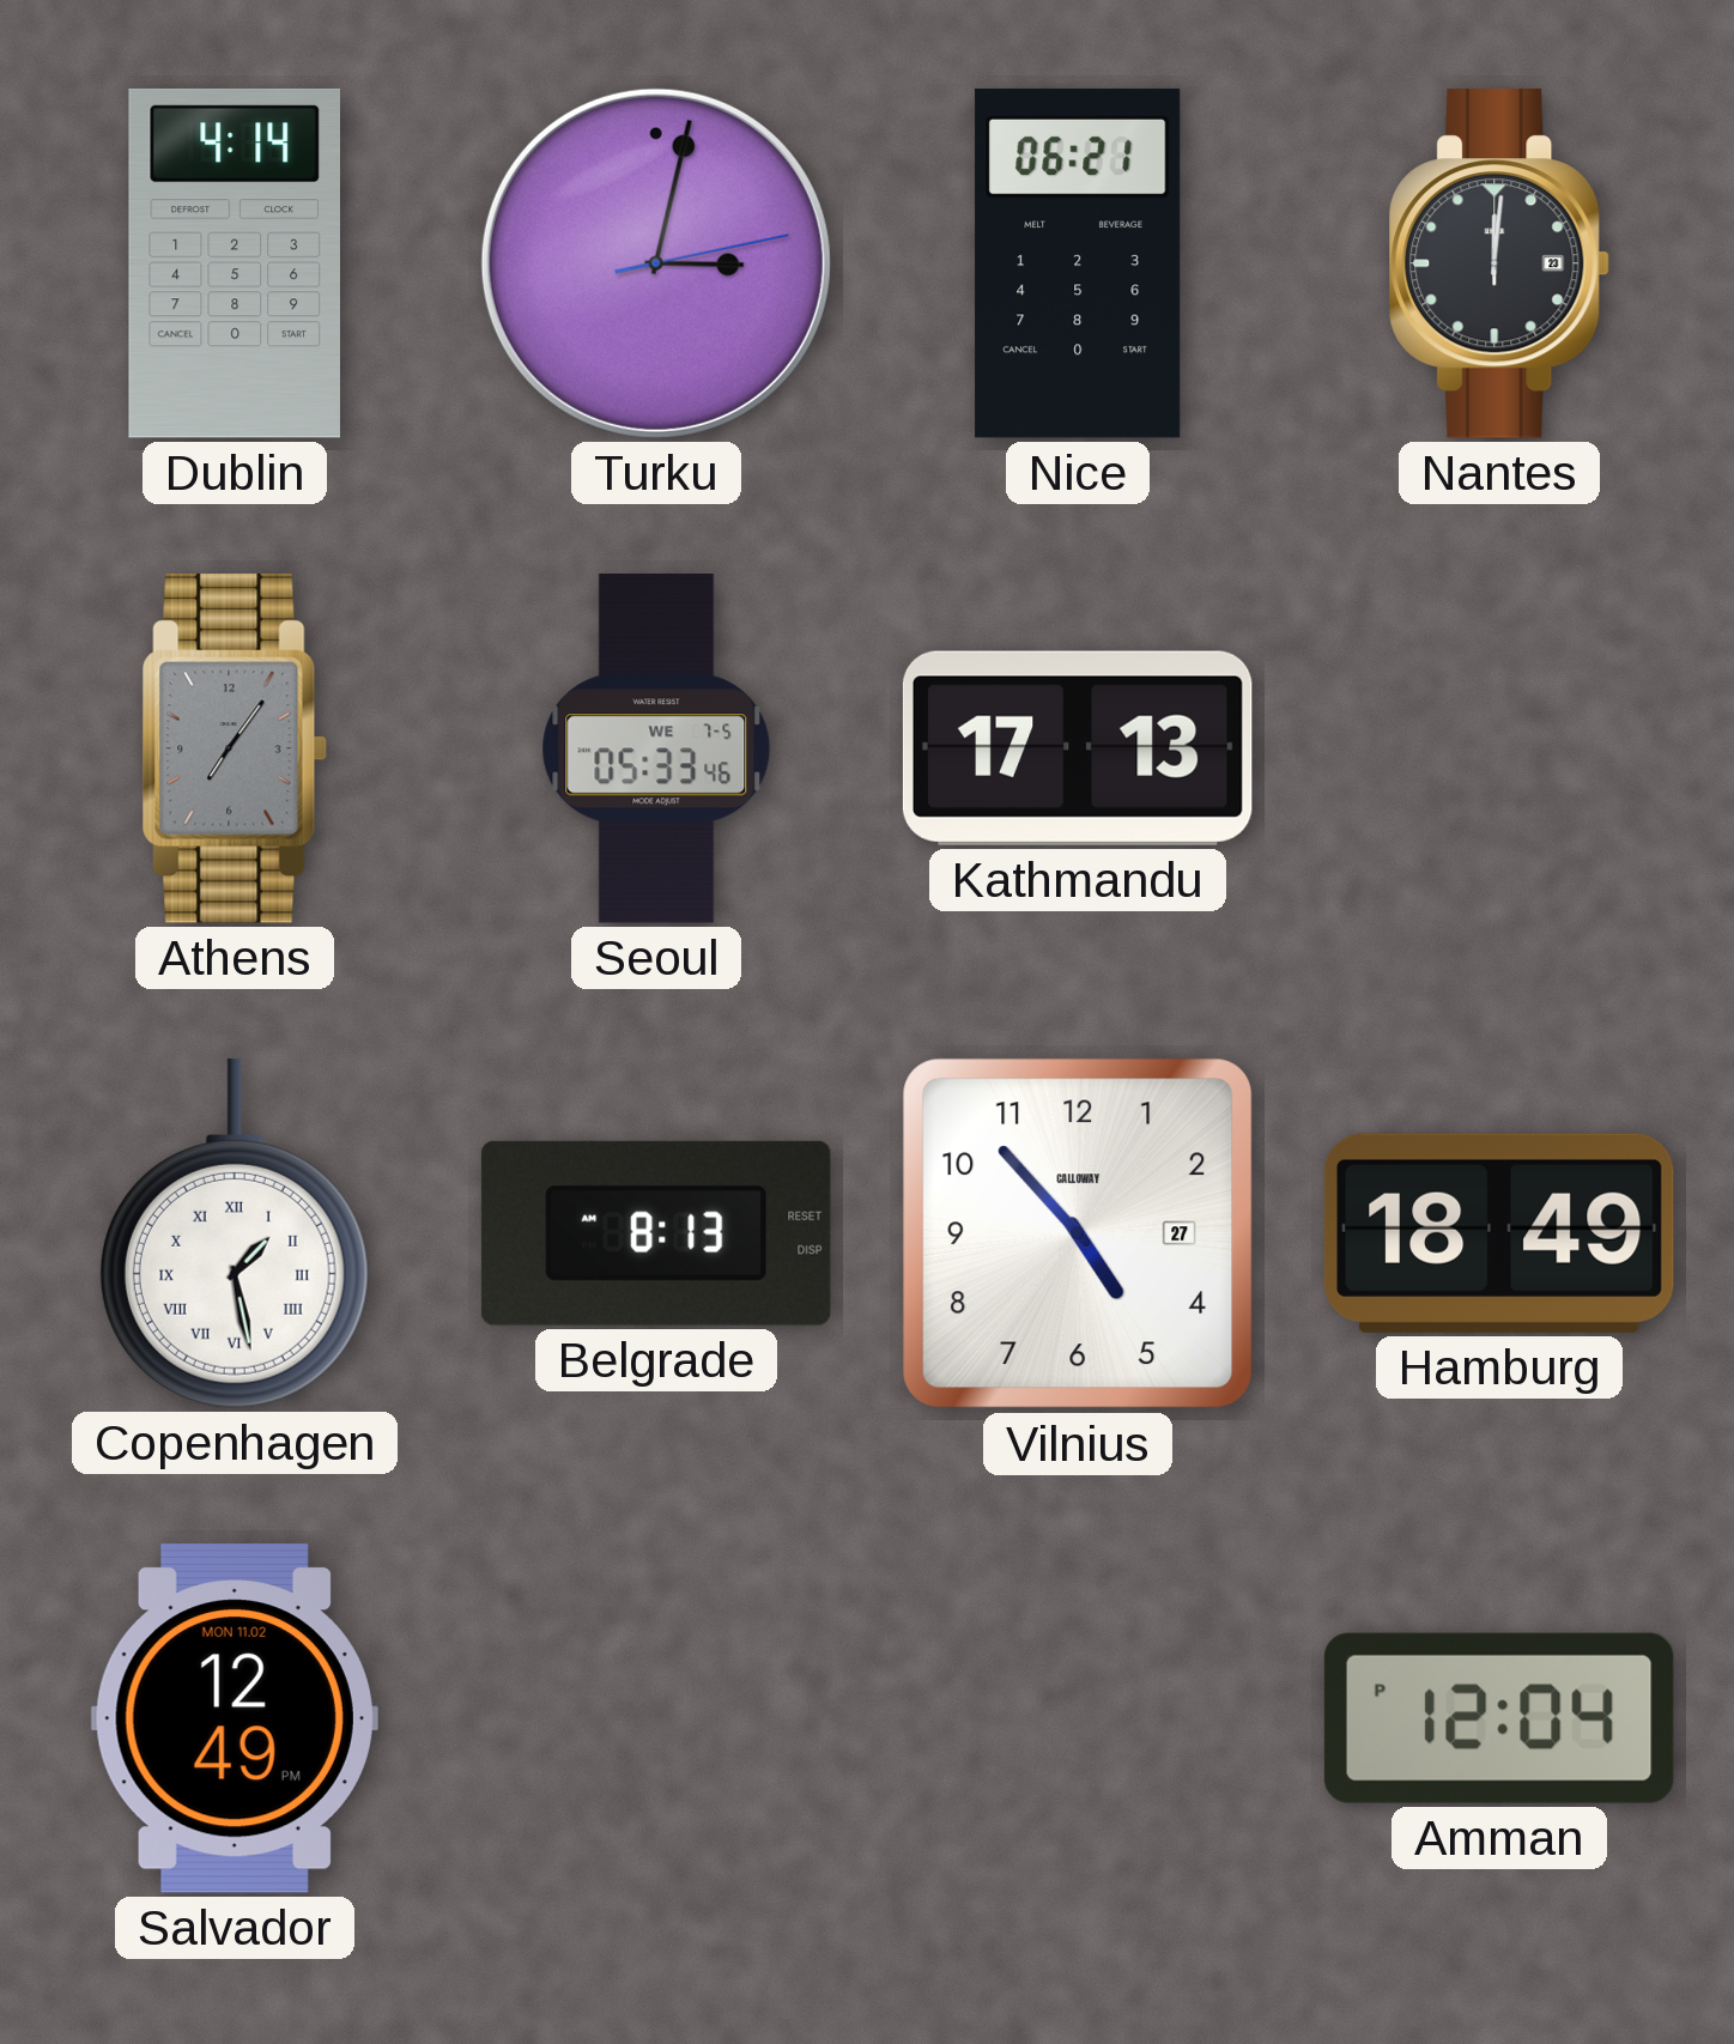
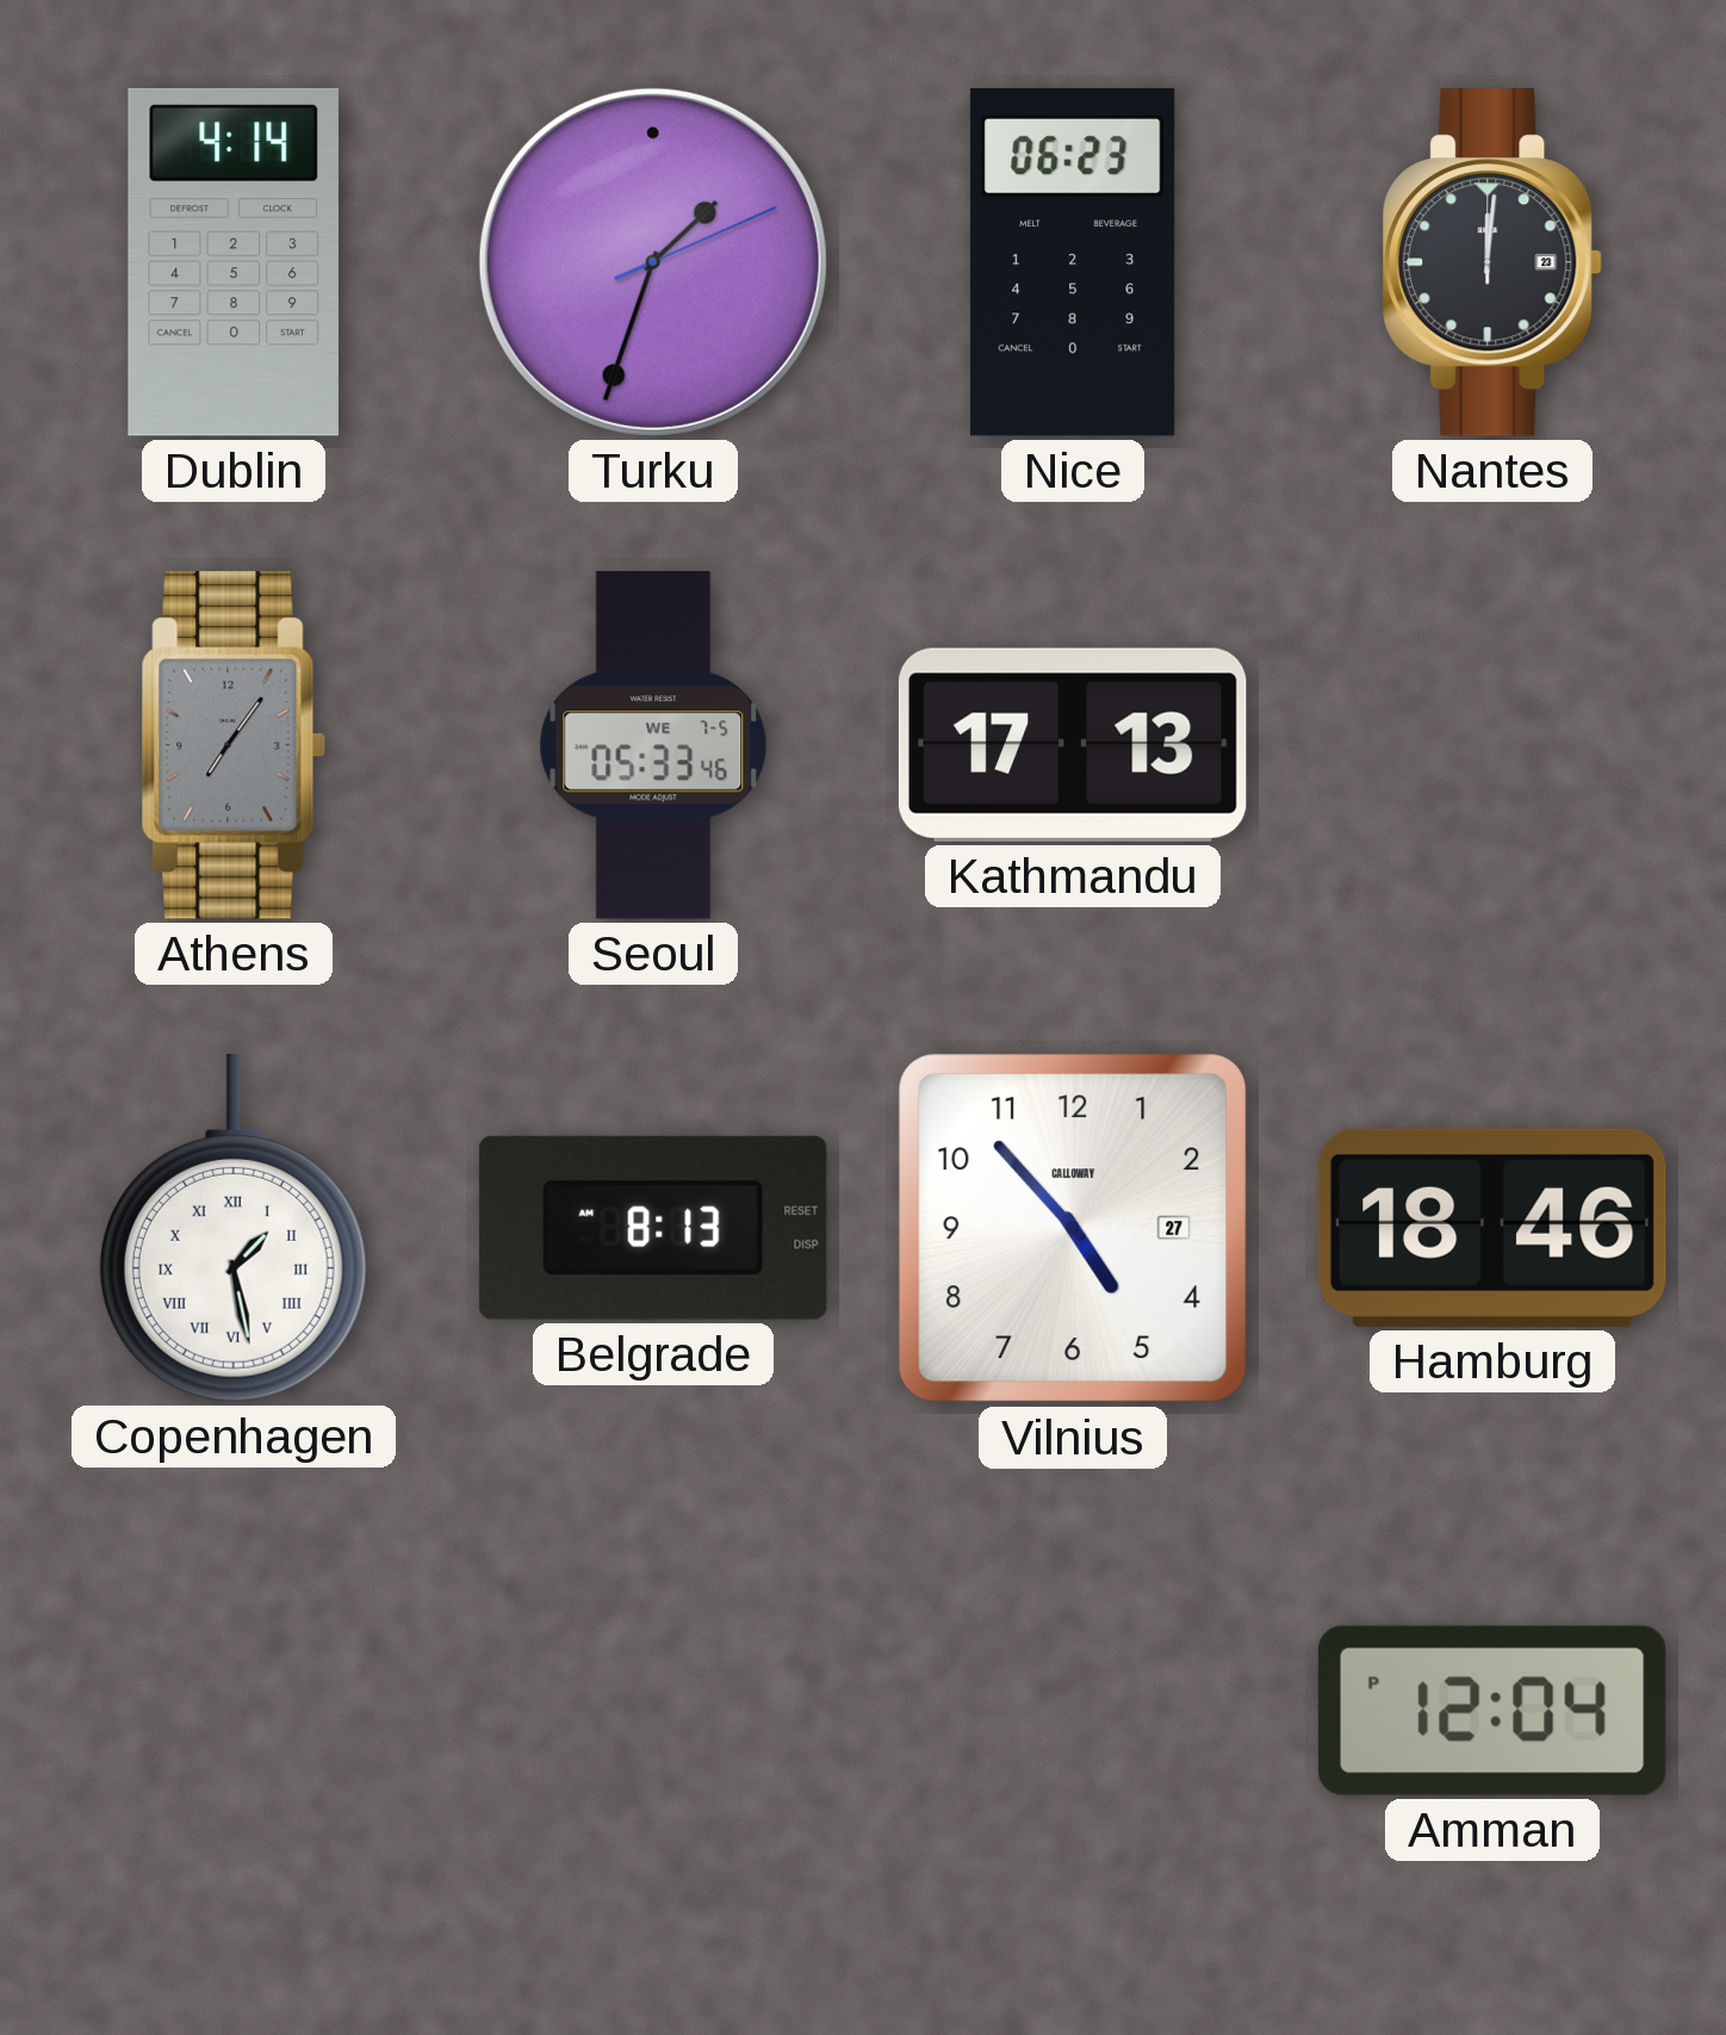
Turku: 3:02 -> 1:33
Nice: 06:21 -> 06:23
Hamburg: 18:49 -> 18:46
Salvador: 12:49 -> none
